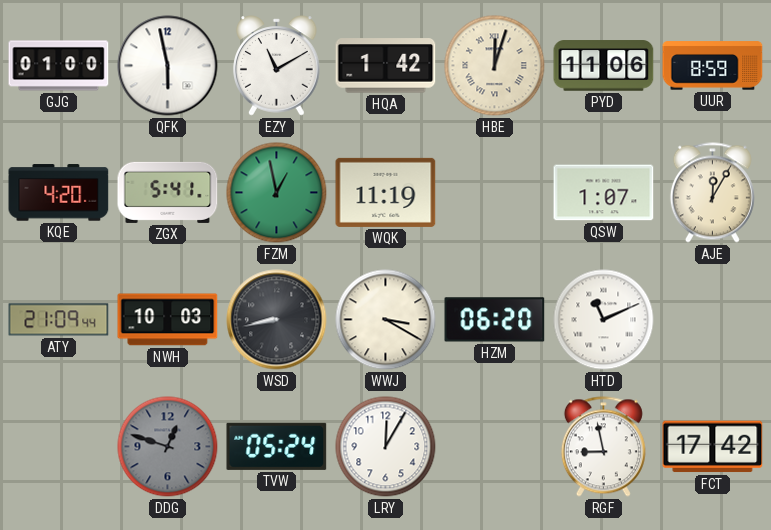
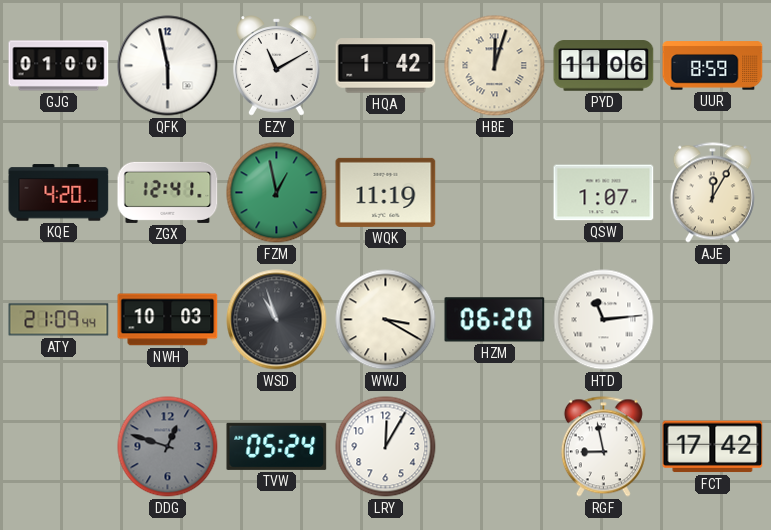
ZGX: 5:41 -> 12:41
WSD: 8:43 -> 10:57
HTD: 11:11 -> 11:14
